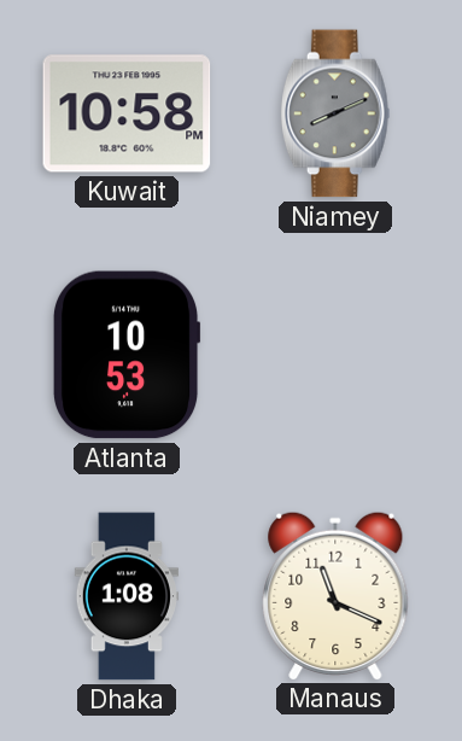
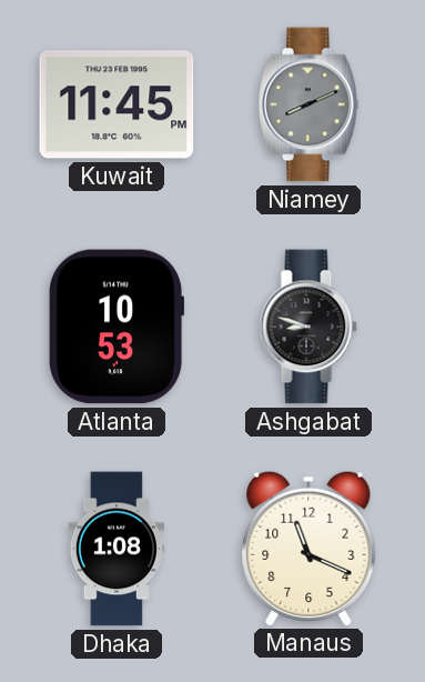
Kuwait: 10:58 -> 11:45
Ashgabat: none -> 8:48
